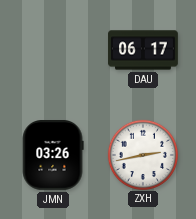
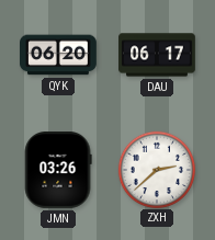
QYK: none -> 06:20
ZXH: 2:43 -> 2:38
